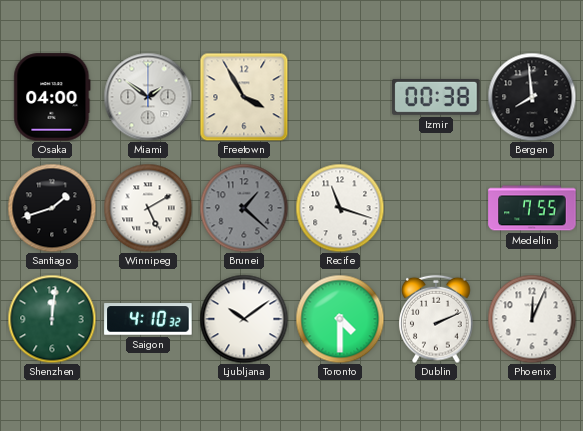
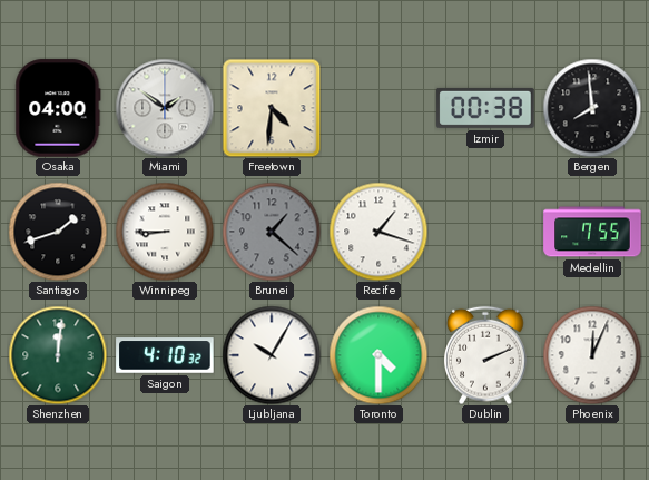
Freetown: 3:55 -> 4:31
Winnipeg: 5:10 -> 8:45
Recife: 11:18 -> 1:18
Ljubljana: 10:09 -> 10:05
